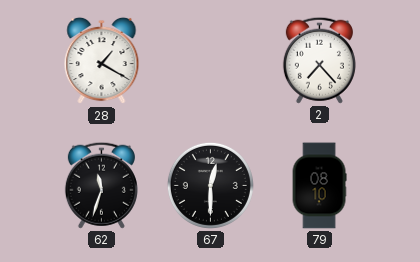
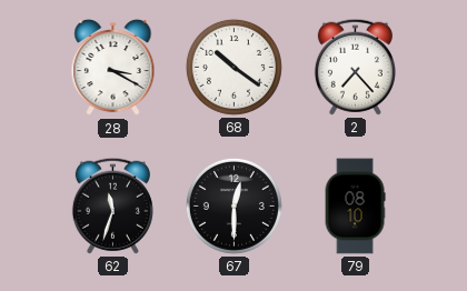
28: 1:20 -> 3:20
68: none -> 10:21
